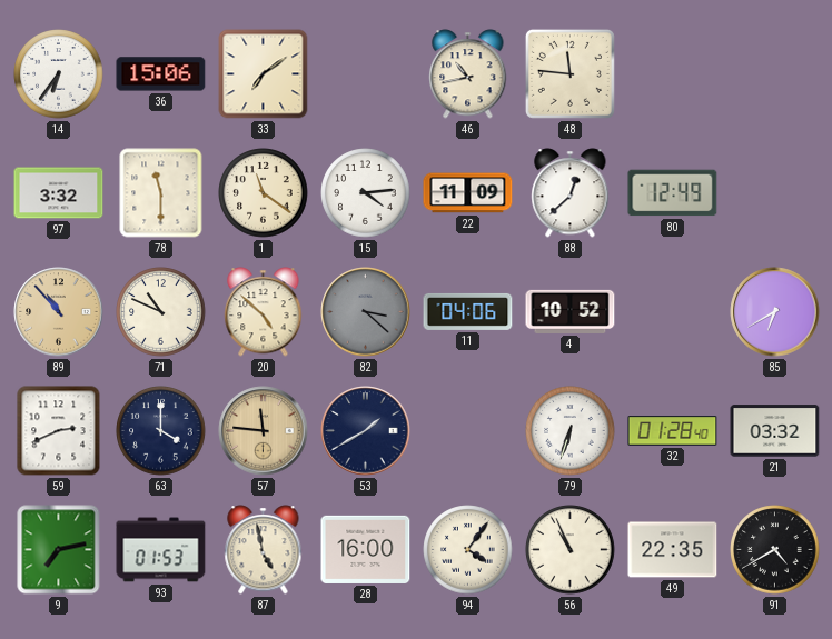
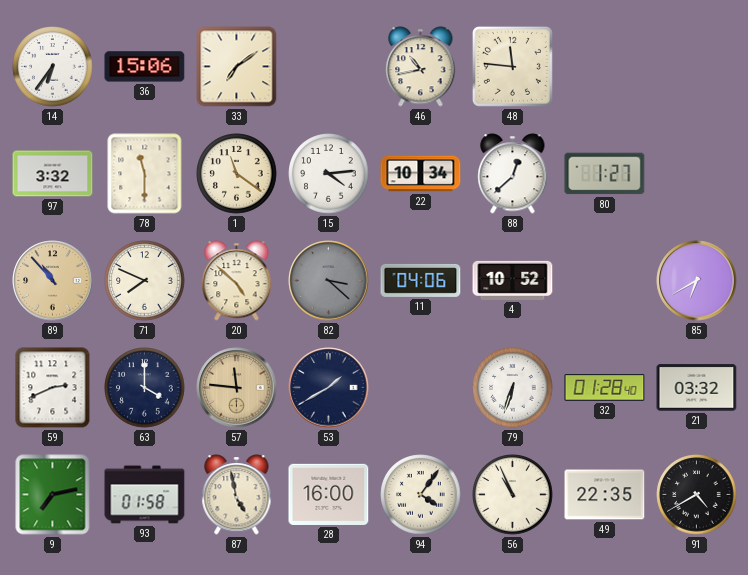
22: 11:09 -> 10:34
80: 12:49 -> 1:27
71: 10:49 -> 7:49
93: 01:53 -> 01:58
